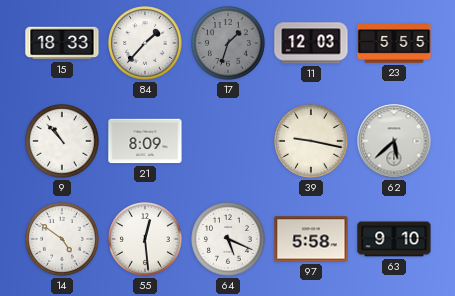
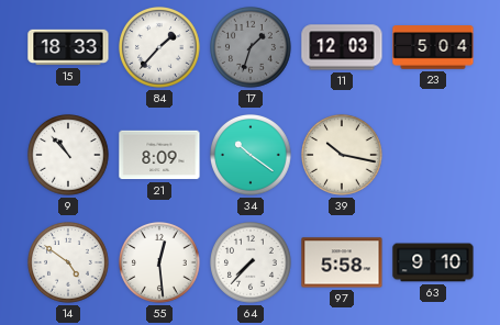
23: 5:55 -> 5:04
34: none -> 10:21
39: 9:17 -> 10:17
62: 5:38 -> none
64: 5:19 -> 7:37
